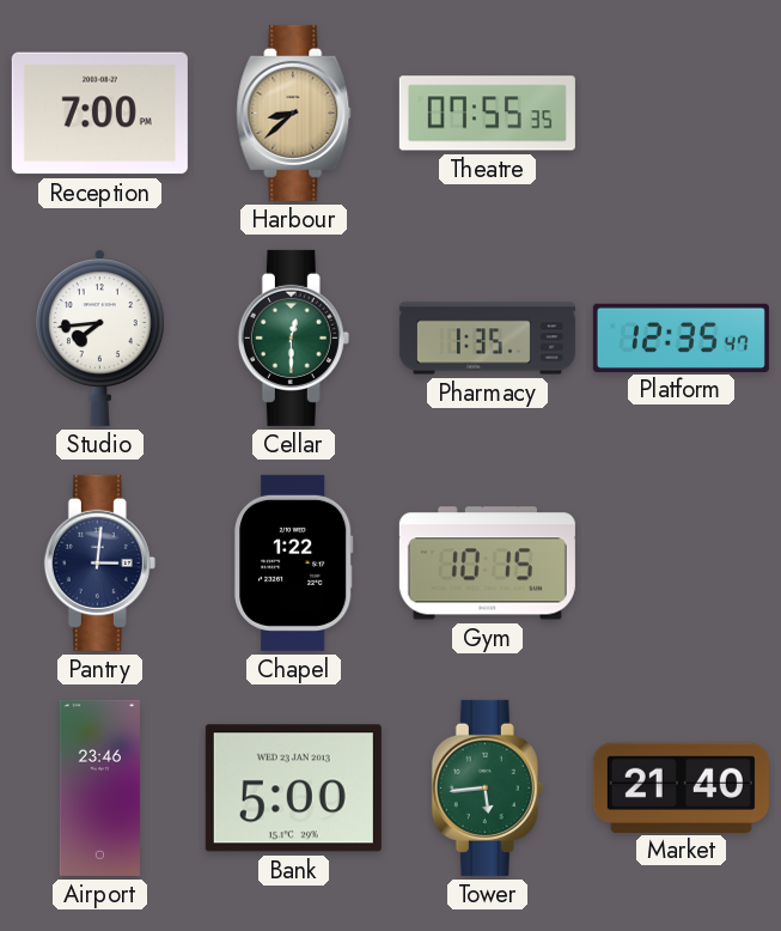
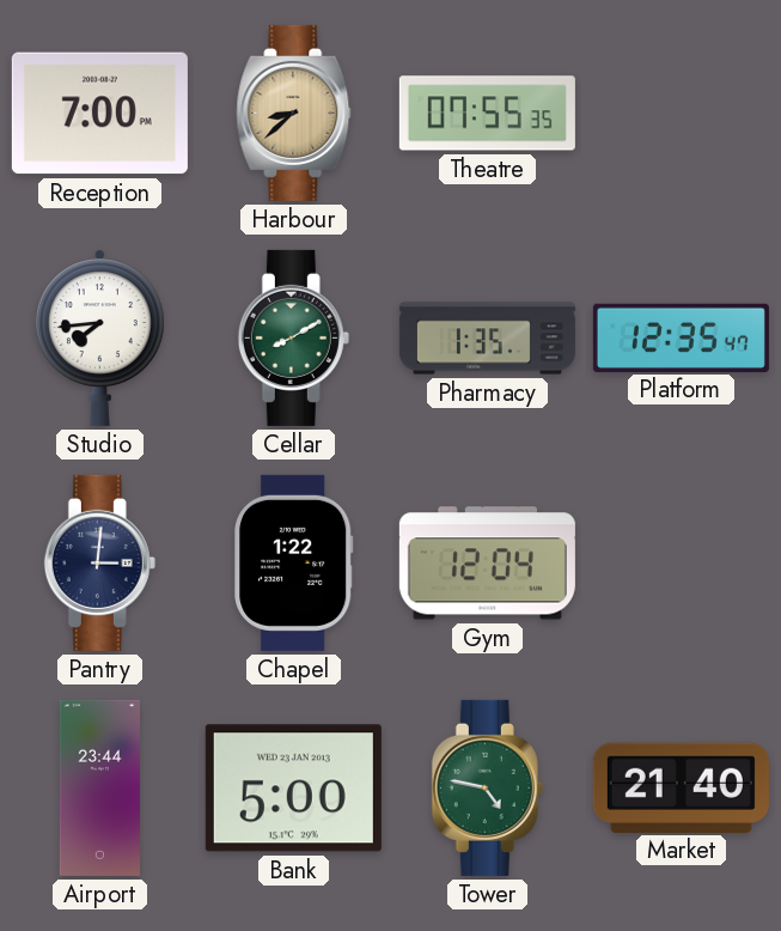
Cellar: 12:30 -> 8:10
Gym: 10:15 -> 12:04
Airport: 23:46 -> 23:44
Tower: 5:44 -> 4:47
